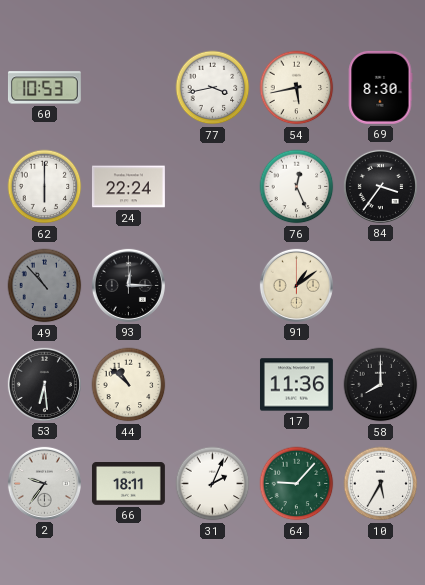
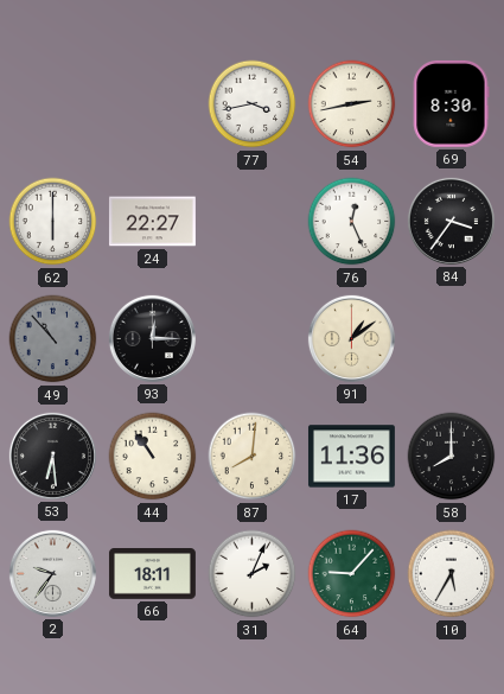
60: 10:53 -> none
54: 5:43 -> 2:43
24: 22:24 -> 22:27
44: 10:52 -> 10:54
87: none -> 8:01
